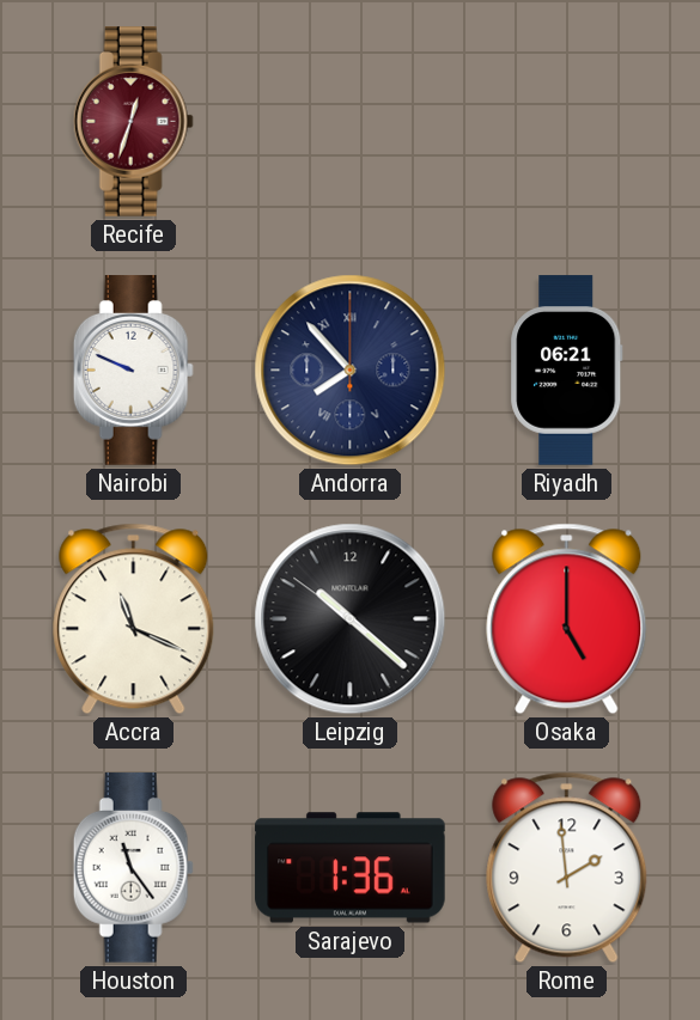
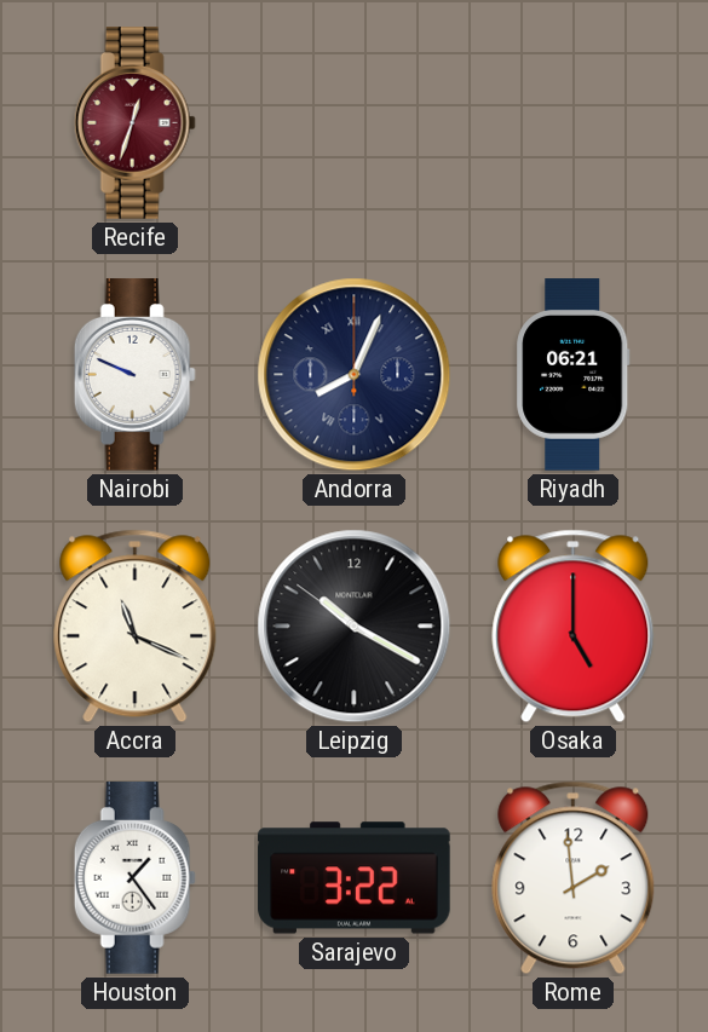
Andorra: 7:53 -> 8:04
Leipzig: 10:21 -> 10:19
Houston: 11:24 -> 1:24
Sarajevo: 1:36 -> 3:22
